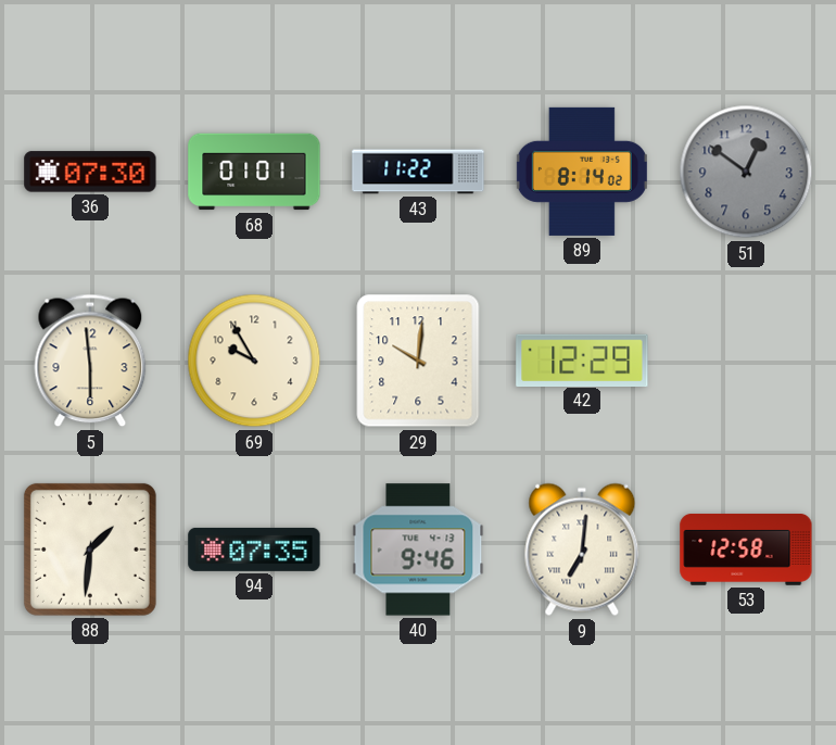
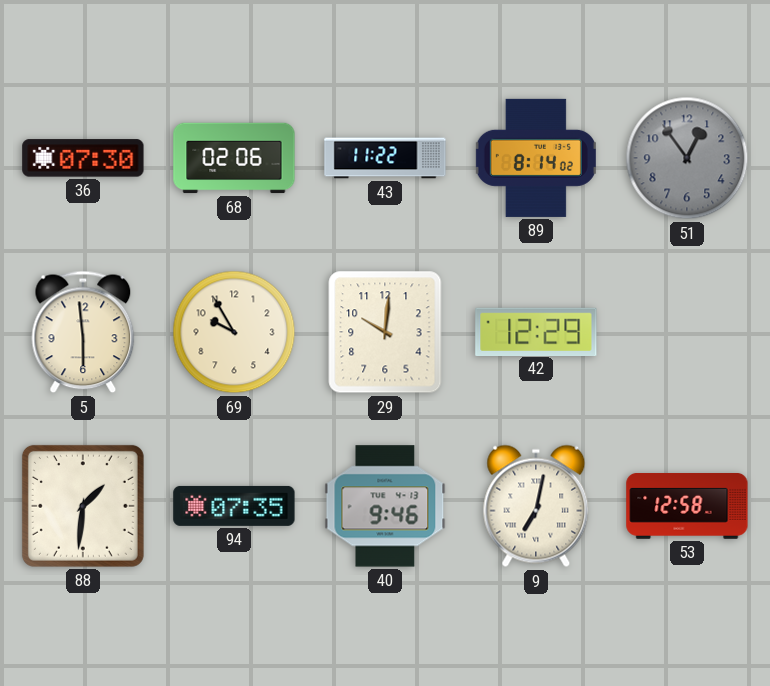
68: 01:01 -> 02:06
51: 12:51 -> 12:54
9: 7:01 -> 7:02
